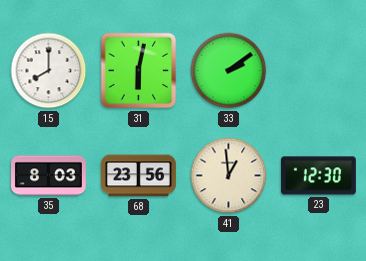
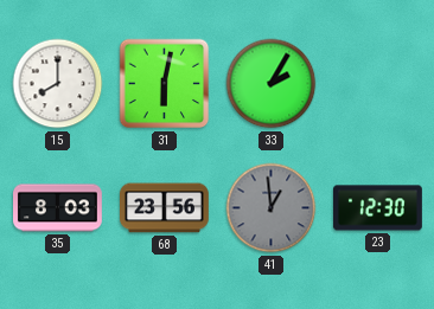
33: 2:09 -> 2:05
41 dial: cream -> grey
